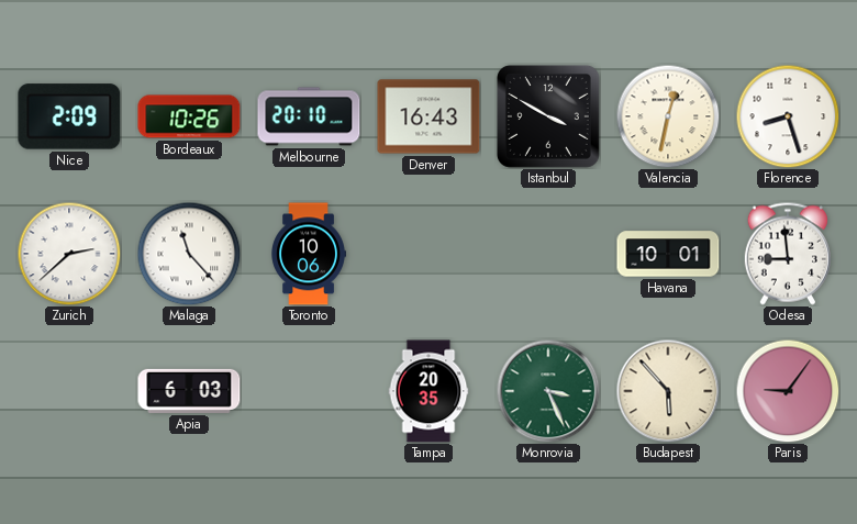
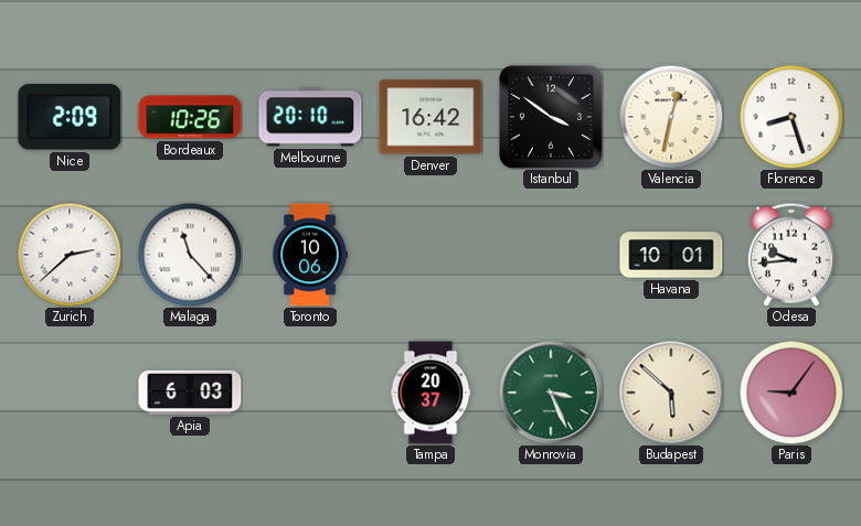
Denver: 16:43 -> 16:42
Istanbul: 3:50 -> 3:51
Odesa: 8:59 -> 9:44
Tampa: 20:35 -> 20:37
Budapest: 5:53 -> 5:52
